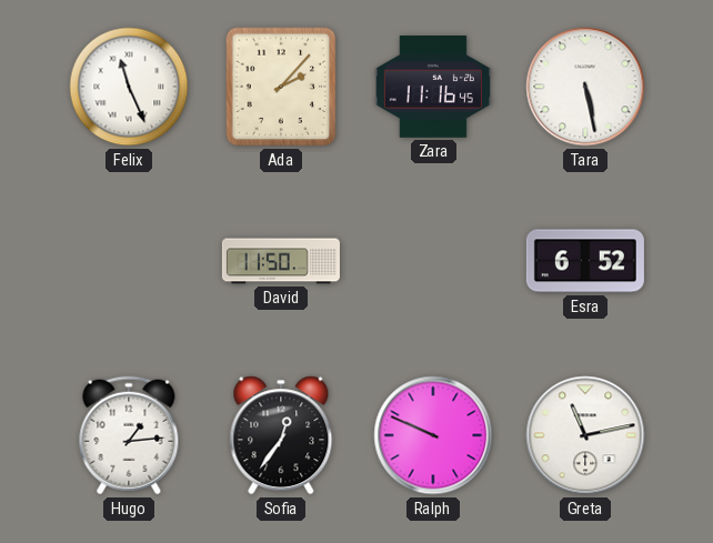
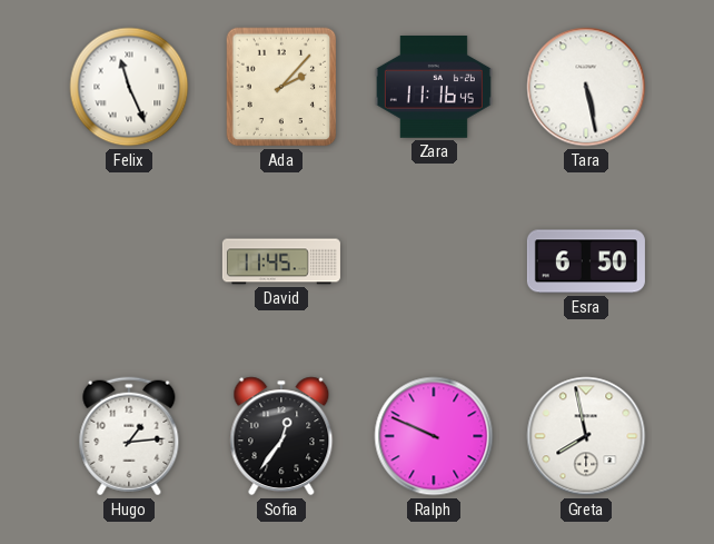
David: 11:50 -> 11:45
Esra: 6:52 -> 6:50
Greta: 11:13 -> 7:58
